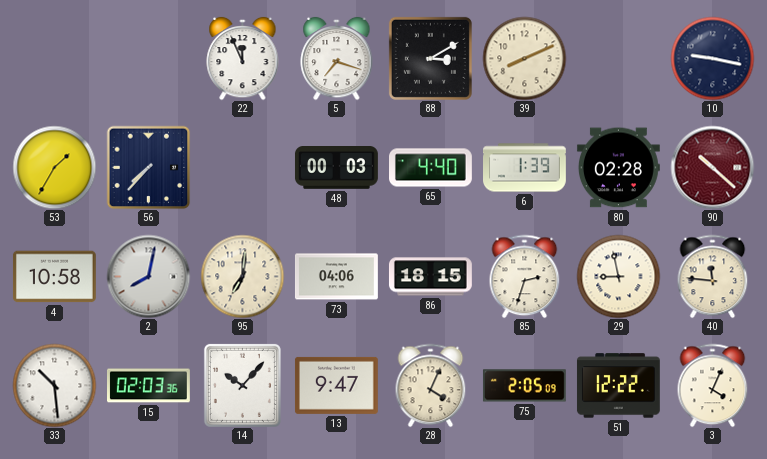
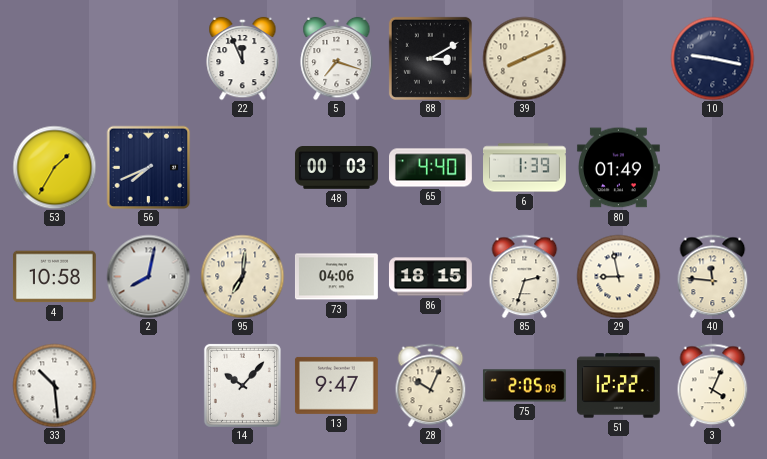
56: 7:37 -> 7:41
80: 02:28 -> 01:49
90: 10:22 -> none
15: 02:03 -> none
28: 4:04 -> 10:04
